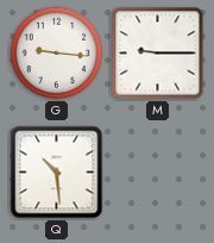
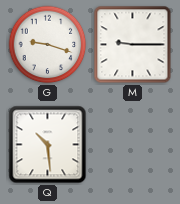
G: 9:16 -> 9:18
